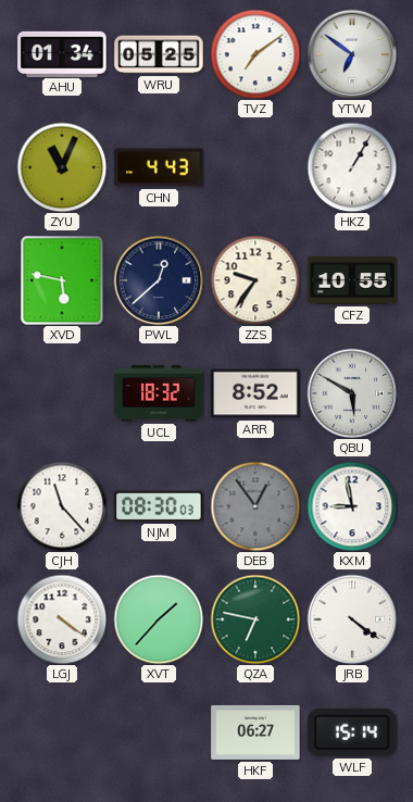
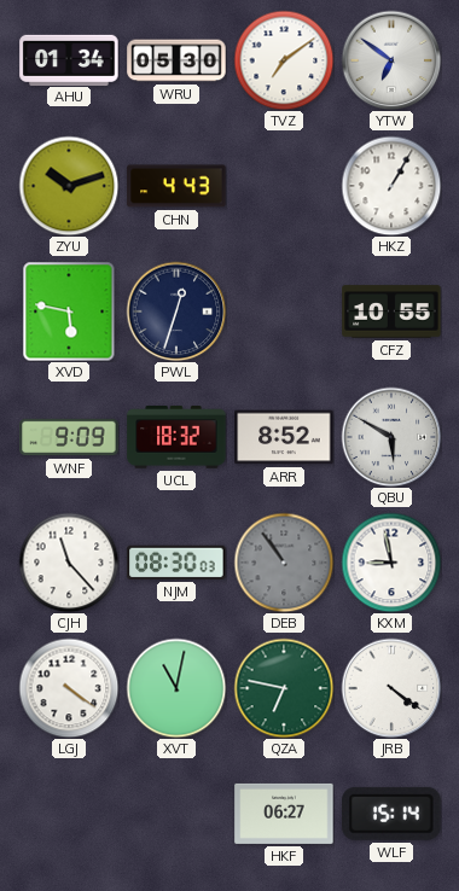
WRU: 05:25 -> 05:30
ZYU: 11:04 -> 10:12
PWL: 12:38 -> 12:33
ZZS: 9:36 -> none
WNF: none -> 9:09
DEB: 12:54 -> 10:54
XVT: 1:37 -> 11:02
